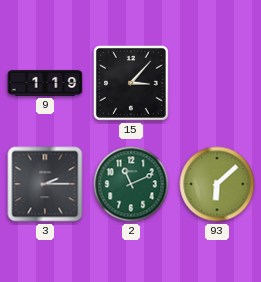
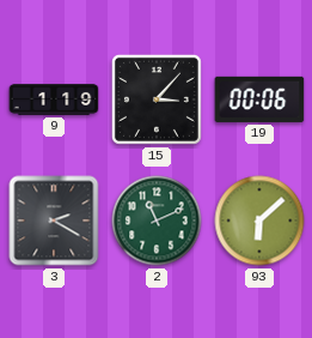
19: none -> 00:06
3: 2:15 -> 2:20
